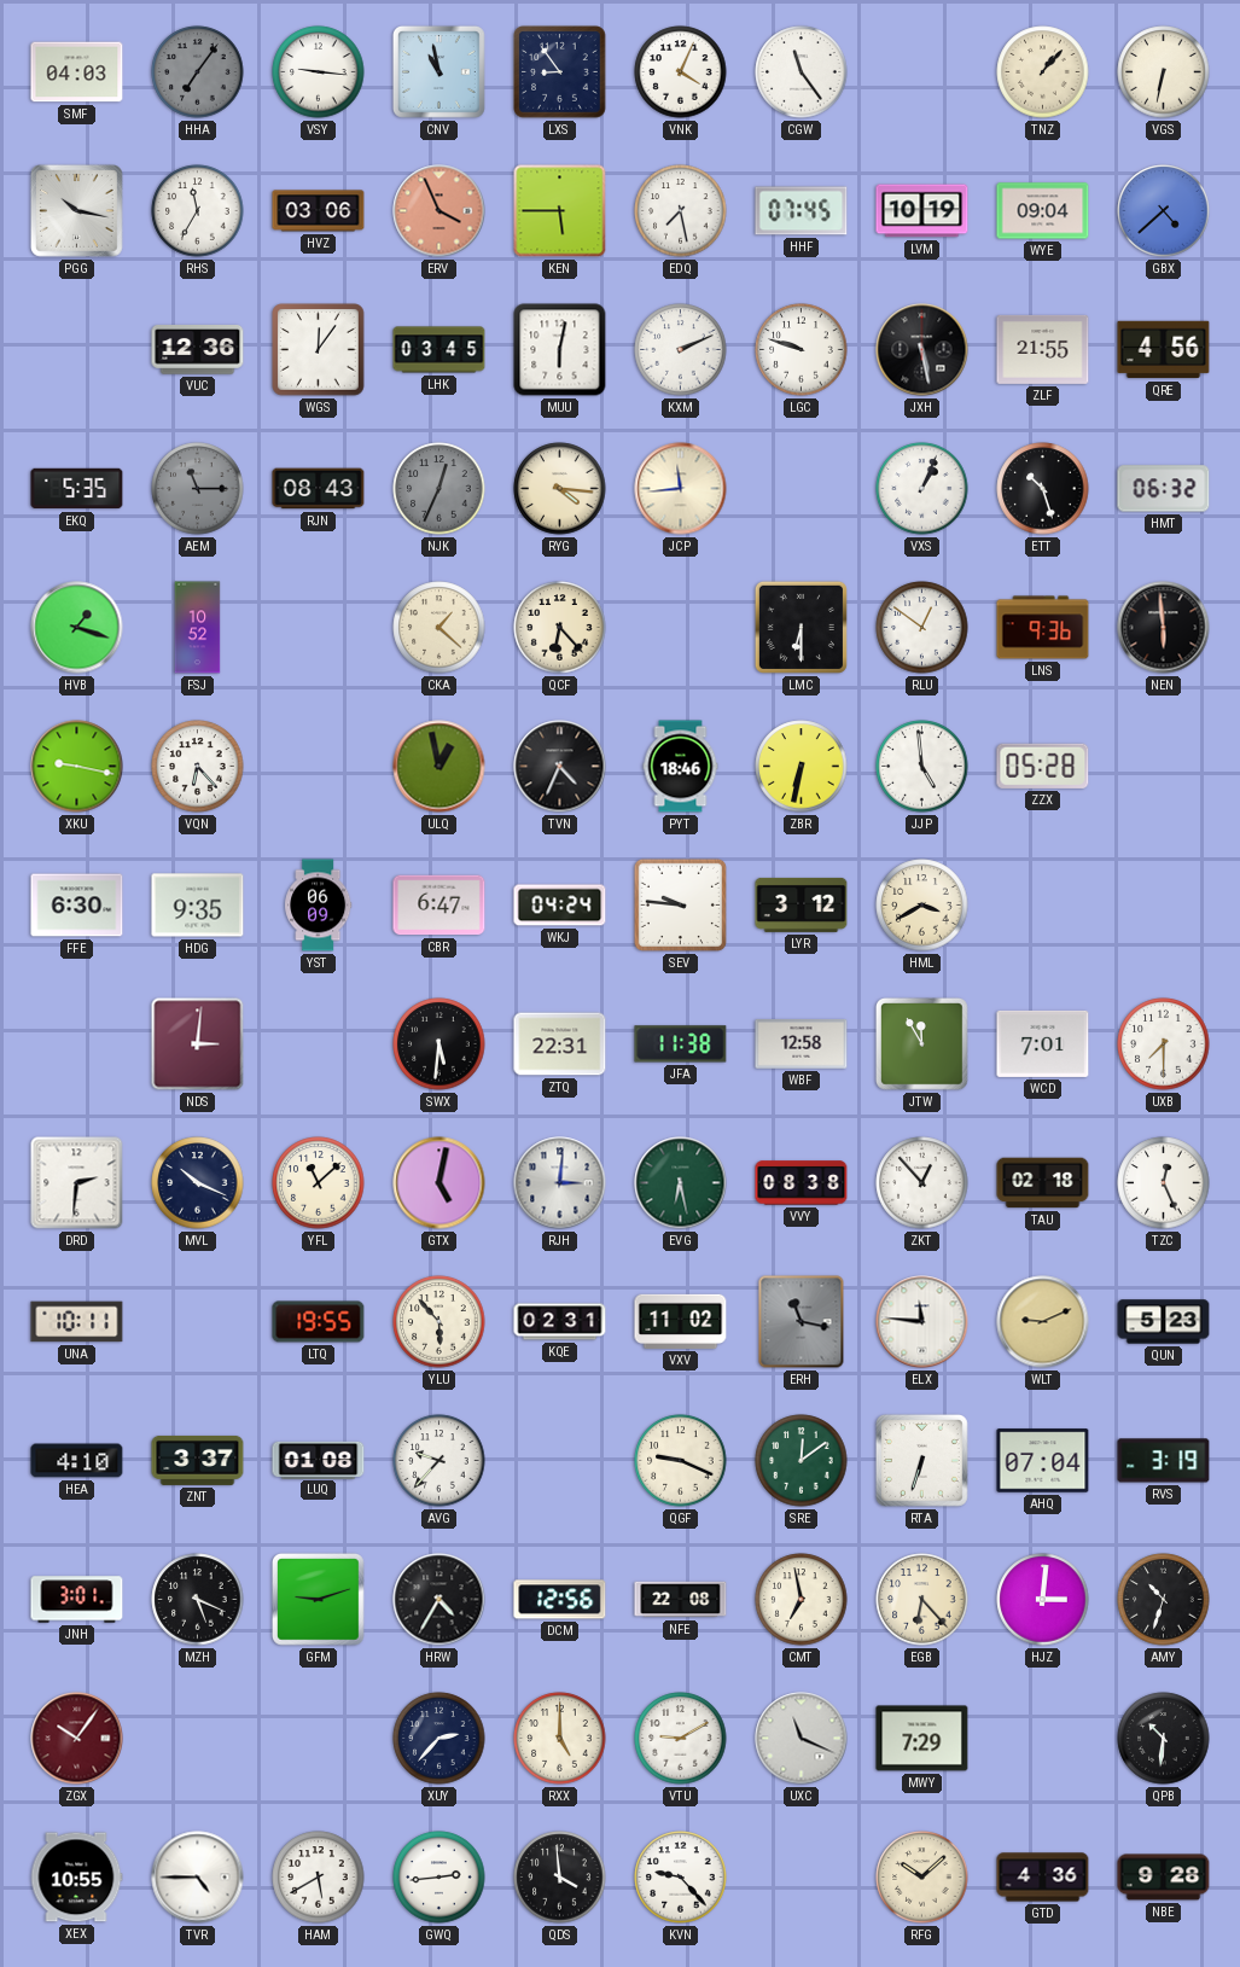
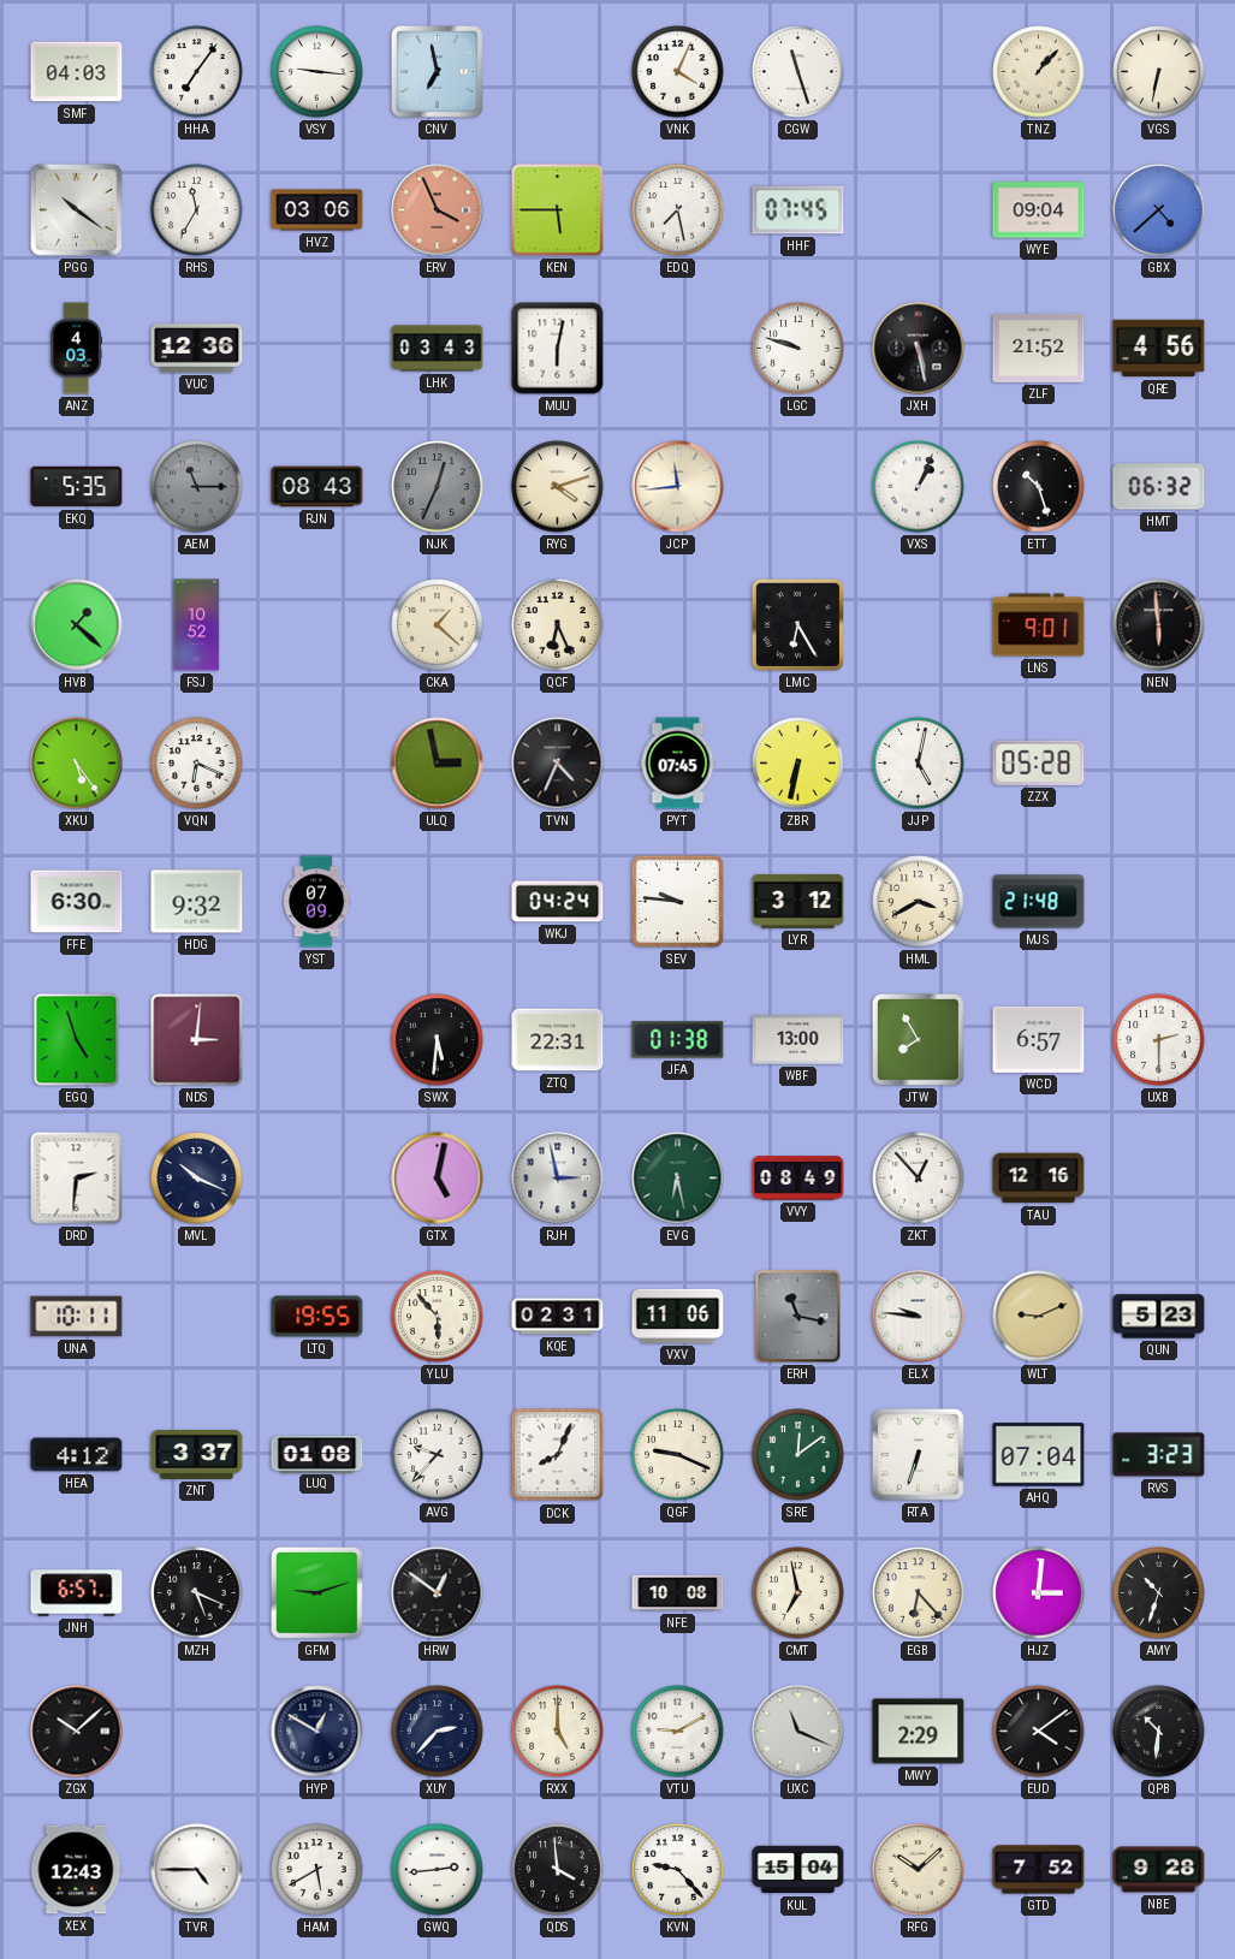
HHA dial: grey -> white
CNV: 10:58 -> 6:58
LXS: 8:54 -> none
CGW: 11:24 -> 11:27
PGG: 10:17 -> 10:21
LVM: 10:19 -> none
ANZ: none -> 4:03
WGS: 12:06 -> none
LHK: 03:45 -> 03:43
KXM: 2:11 -> none
ZLF: 21:55 -> 21:52
RYG: 4:16 -> 4:12
HVB: 1:18 -> 1:22
QCF: 6:23 -> 6:26
LMC: 6:30 -> 6:25
RLU: 12:51 -> none
LNS: 9:36 -> 9:01
XKU: 9:17 -> 5:24
VQN: 6:23 -> 6:19
ULQ: 12:58 -> 2:58
PYT: 18:46 -> 07:45
JJP: 4:59 -> 5:02
HDG: 9:35 -> 9:32
YST: 06:09 -> 07:09
CBR: 6:47 -> none
MJS: none -> 21:48
EGQ: none -> 4:57
JFA: 11:38 -> 01:38
WBF: 12:58 -> 13:00
JTW: 11:55 -> 7:55
WCD: 7:01 -> 6:57
UXB: 7:30 -> 2:30
YFL: 11:08 -> none
RJH: 3:01 -> 2:58
VVY: 08:38 -> 08:49
TAU: 02:18 -> 12:16
TZC: 12:26 -> none
VXV: 11:02 -> 11:06
ELX: 11:46 -> 9:46
HEA: 4:10 -> 4:12
DCK: none -> 8:04
RVS: 3:19 -> 3:23
JNH: 3:01 -> 6:57
HRW: 4:35 -> 12:51
DCM: 12:56 -> none
NFE: 22:08 -> 10:08
ZGX: 10:06 -> 10:08
ZGX dial: burgundy -> black
HYP: none -> 12:50
MWY: 7:29 -> 2:29
EUD: none -> 4:09
XEX: 10:55 -> 12:43
KUL: none -> 15:04
GTD: 4:36 -> 7:52
